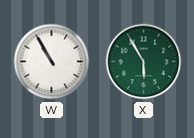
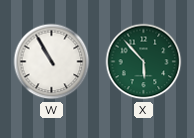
X: 5:55 -> 5:53
